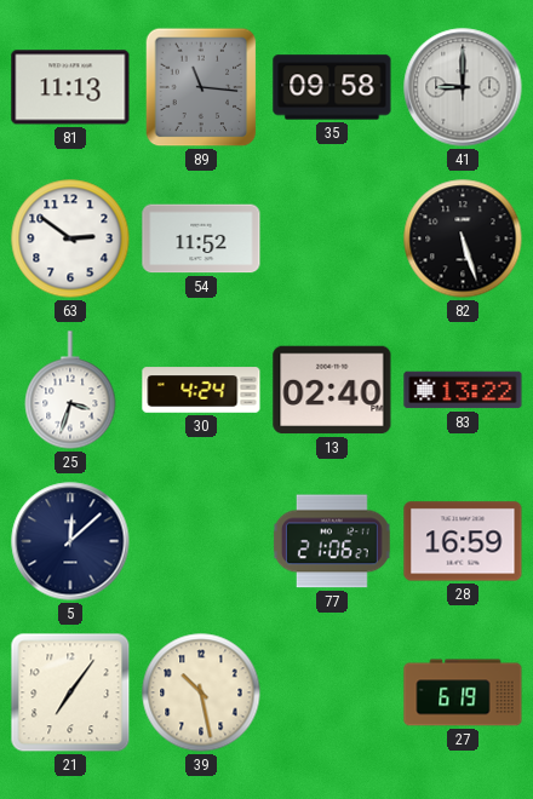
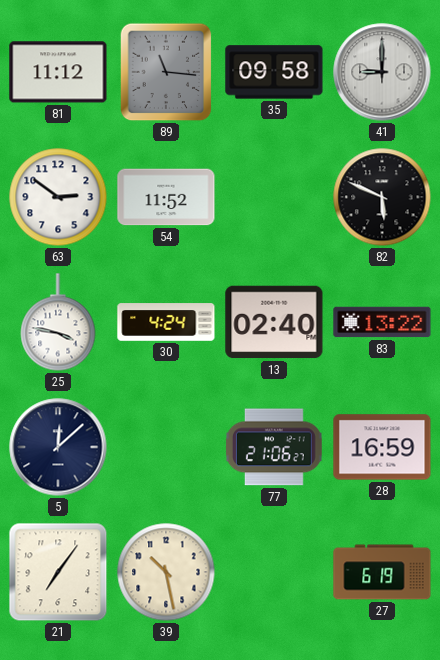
81: 11:13 -> 11:12
82: 5:27 -> 5:49
25: 3:33 -> 3:47
